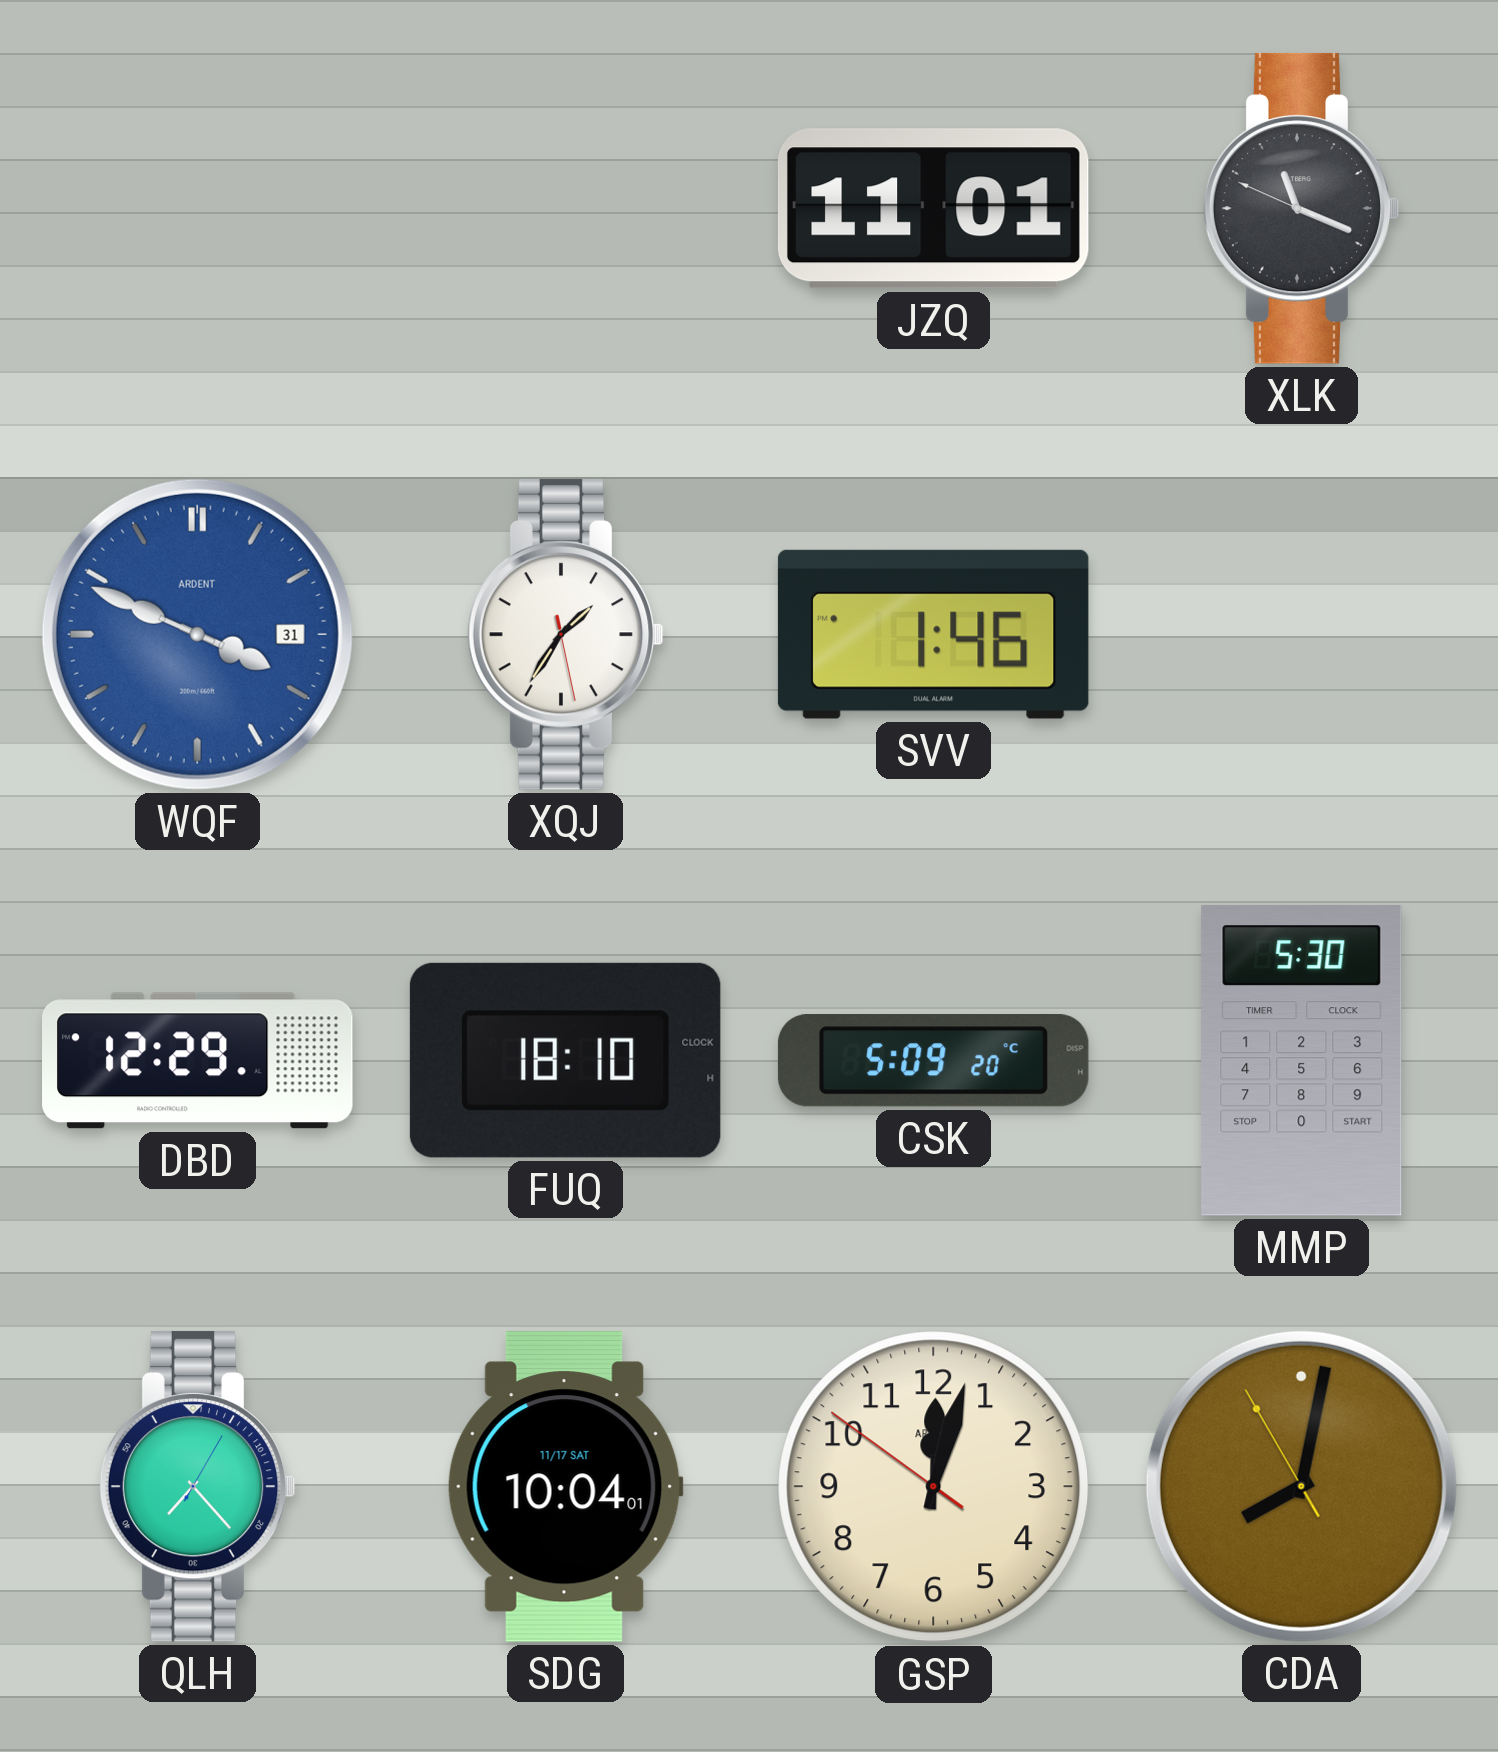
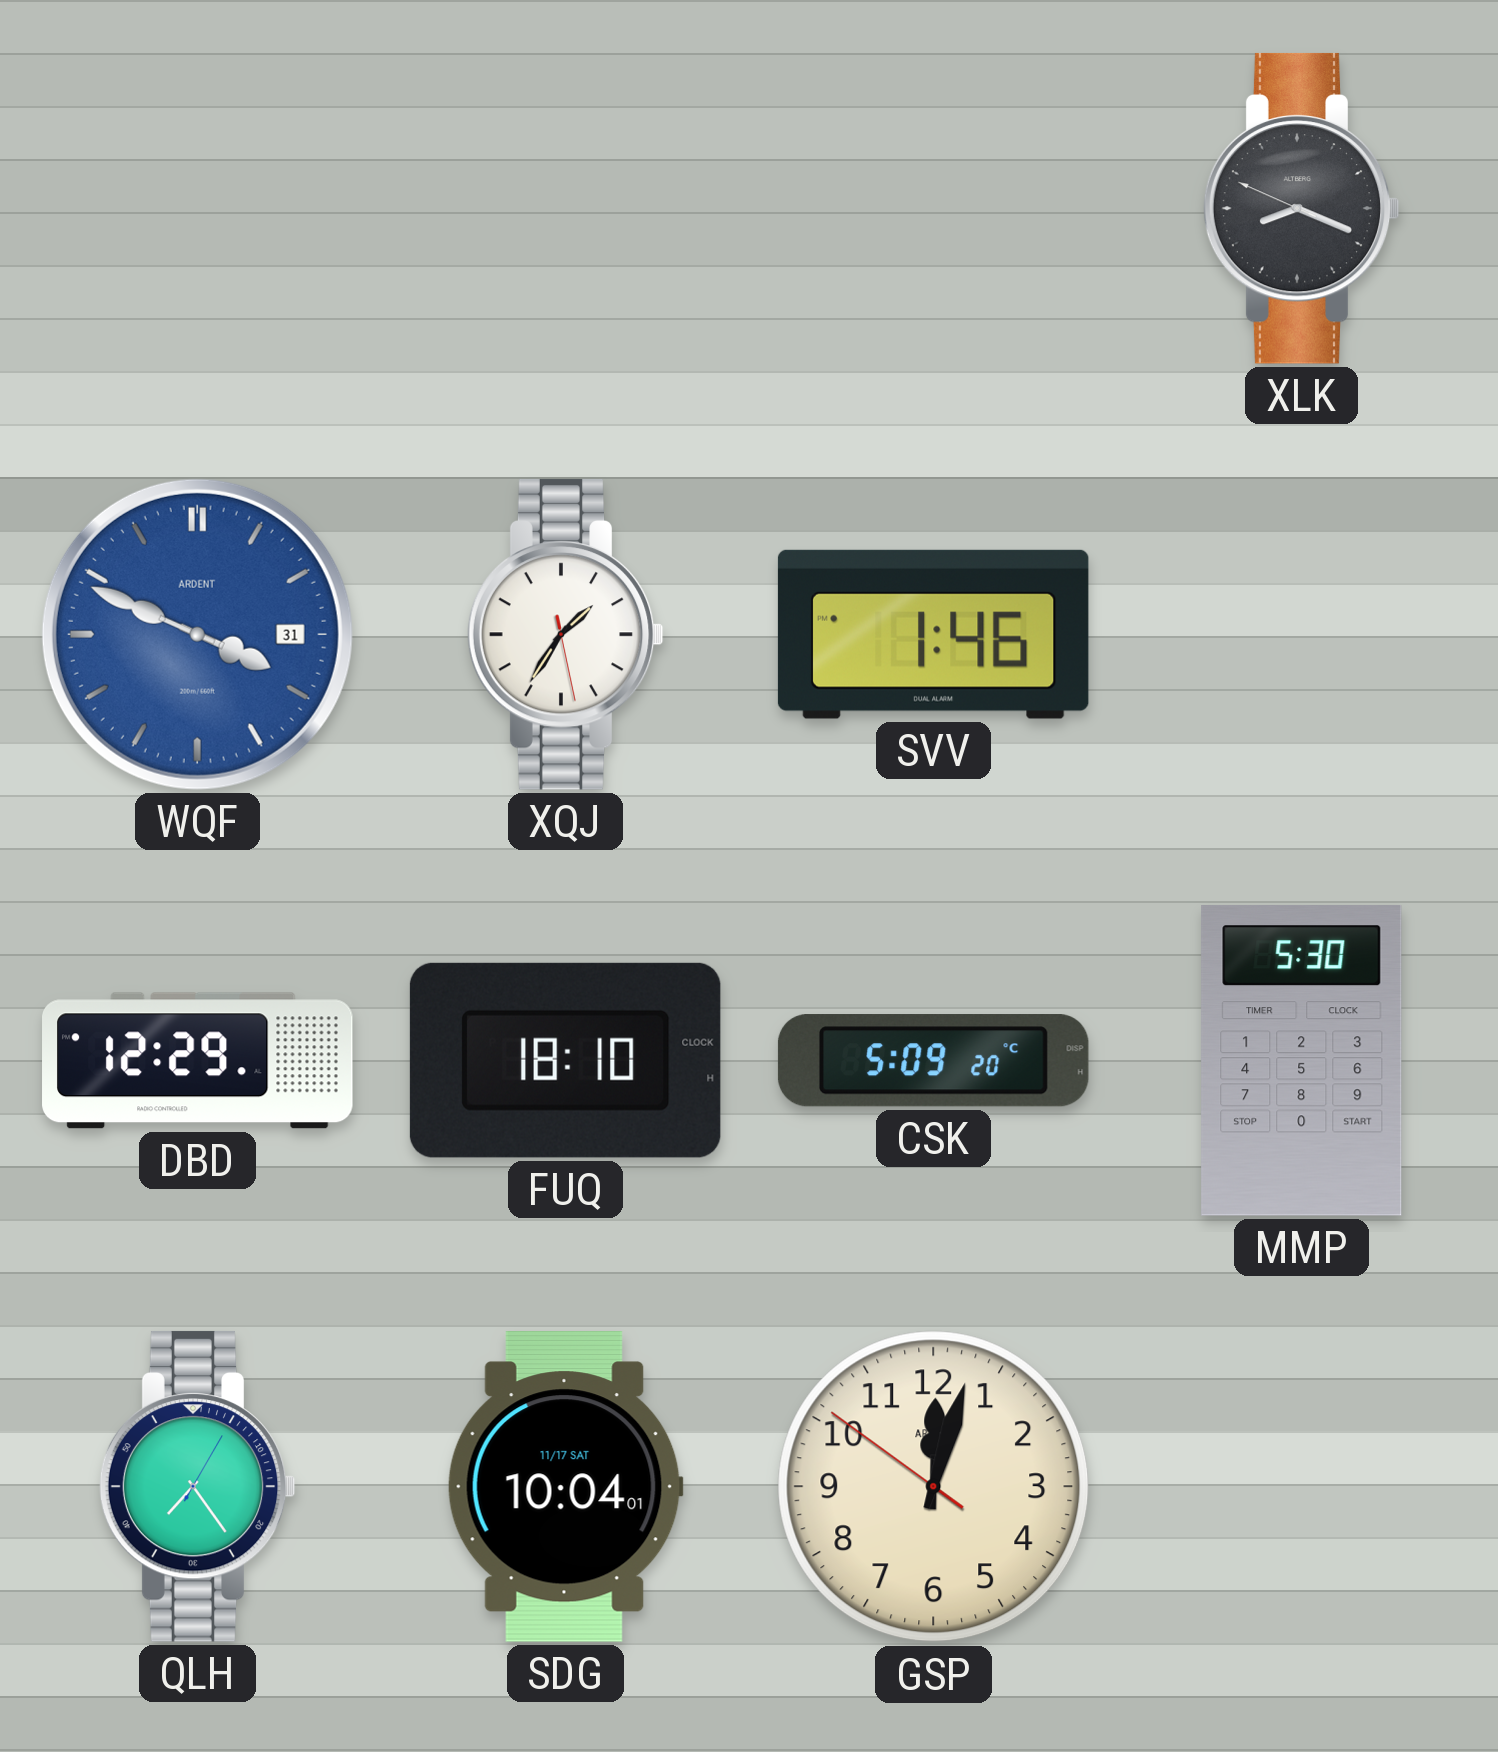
JZQ: 11:01 -> none
XLK: 11:18 -> 8:18
QLH: 7:23 -> 7:24
CDA: 8:01 -> none
